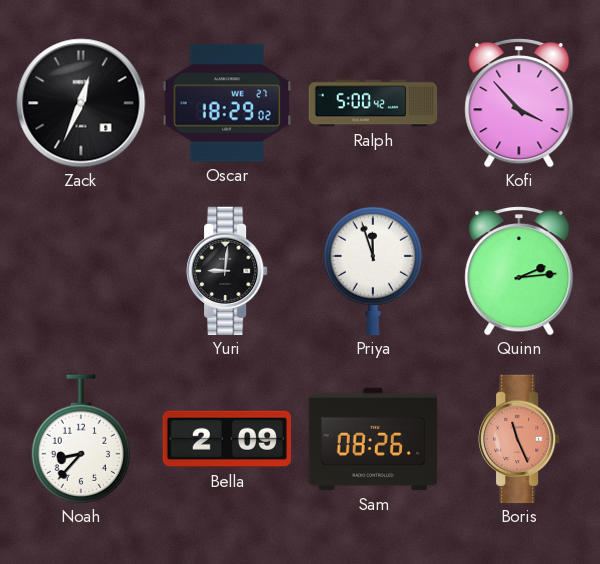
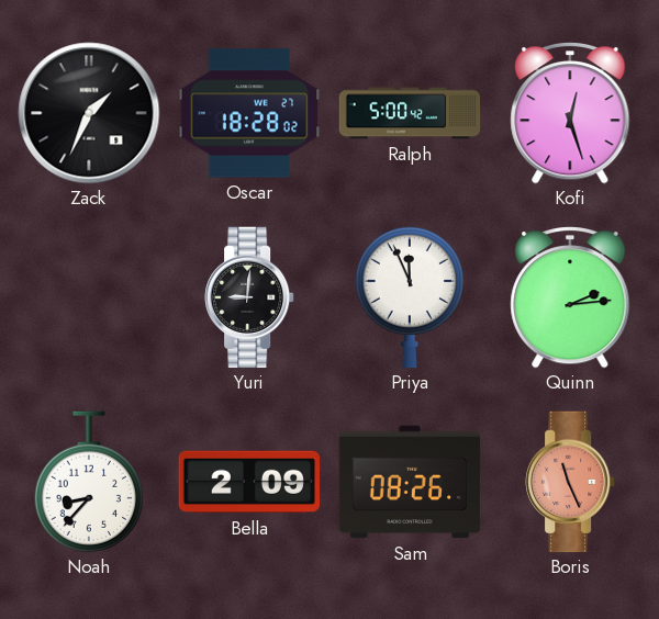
Zack: 12:34 -> 1:34
Oscar: 18:29 -> 18:28
Kofi: 3:53 -> 12:27
Priya: 11:57 -> 11:56
